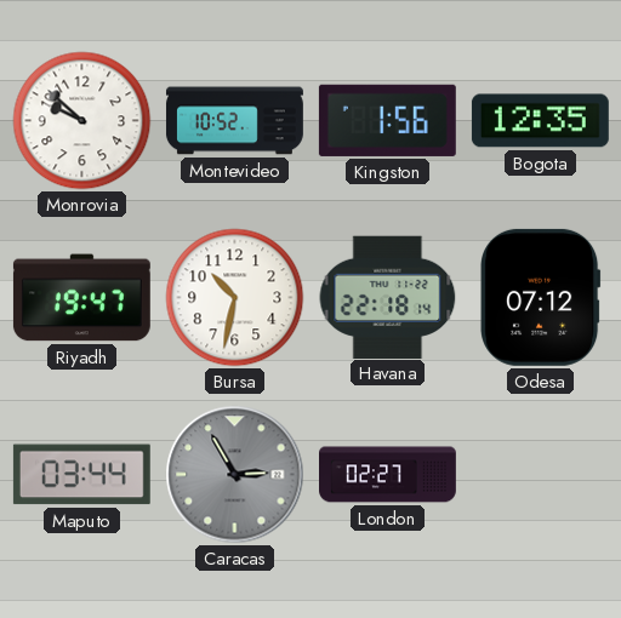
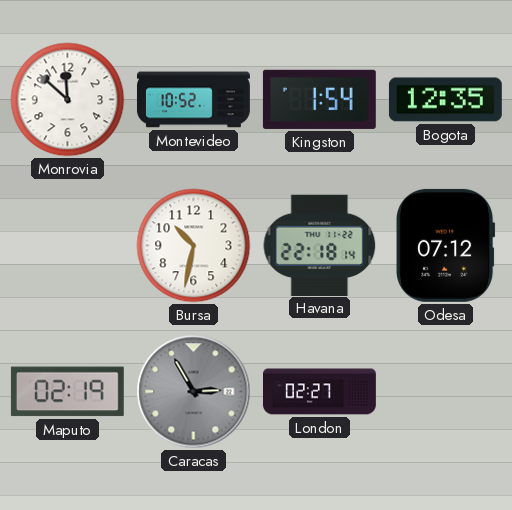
Monrovia: 9:52 -> 11:52
Kingston: 1:56 -> 1:54
Riyadh: 19:47 -> none
Maputo: 03:44 -> 02:19
